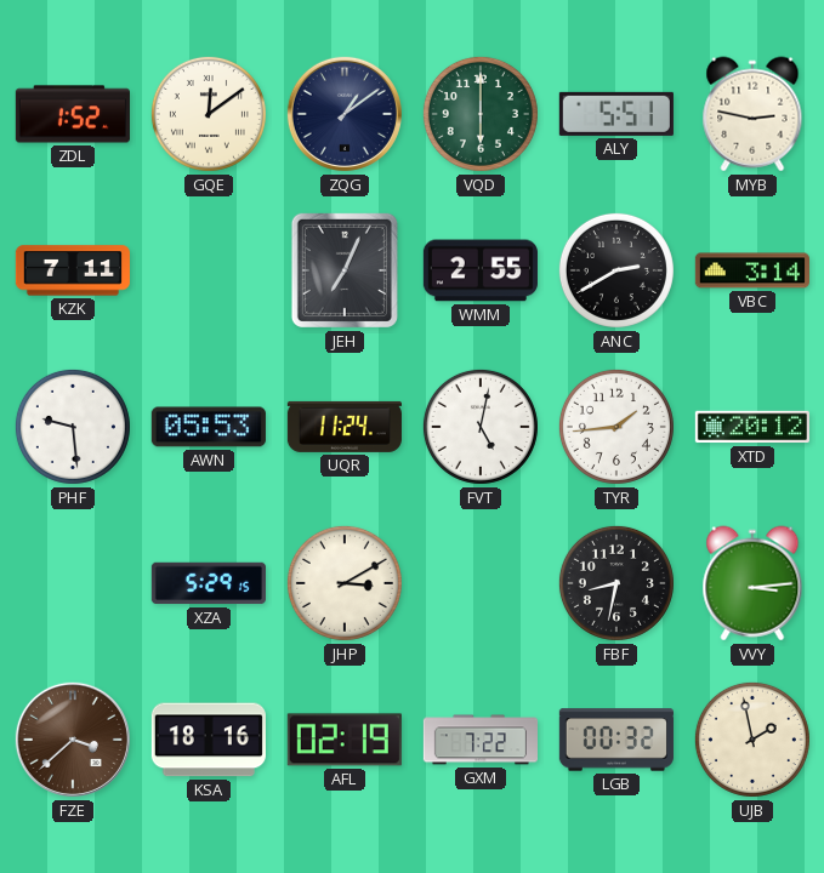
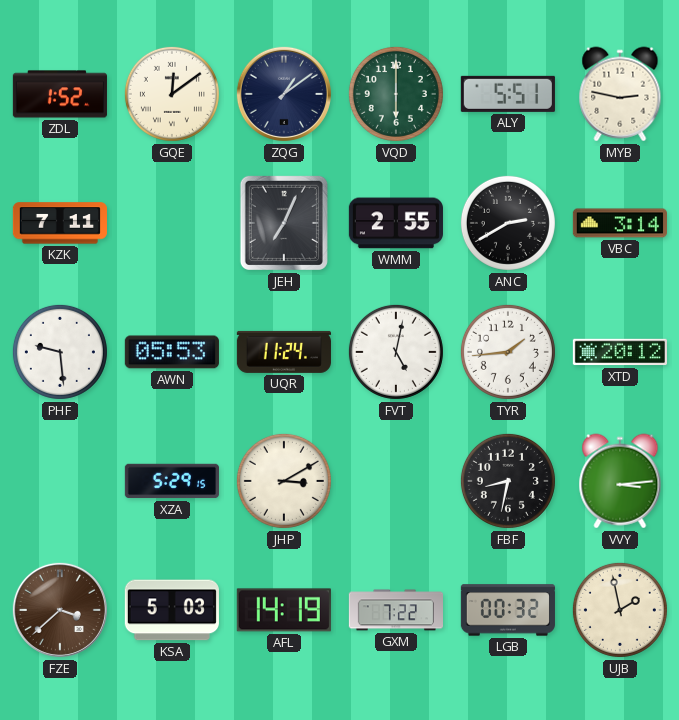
KSA: 18:16 -> 5:03
AFL: 02:19 -> 14:19
